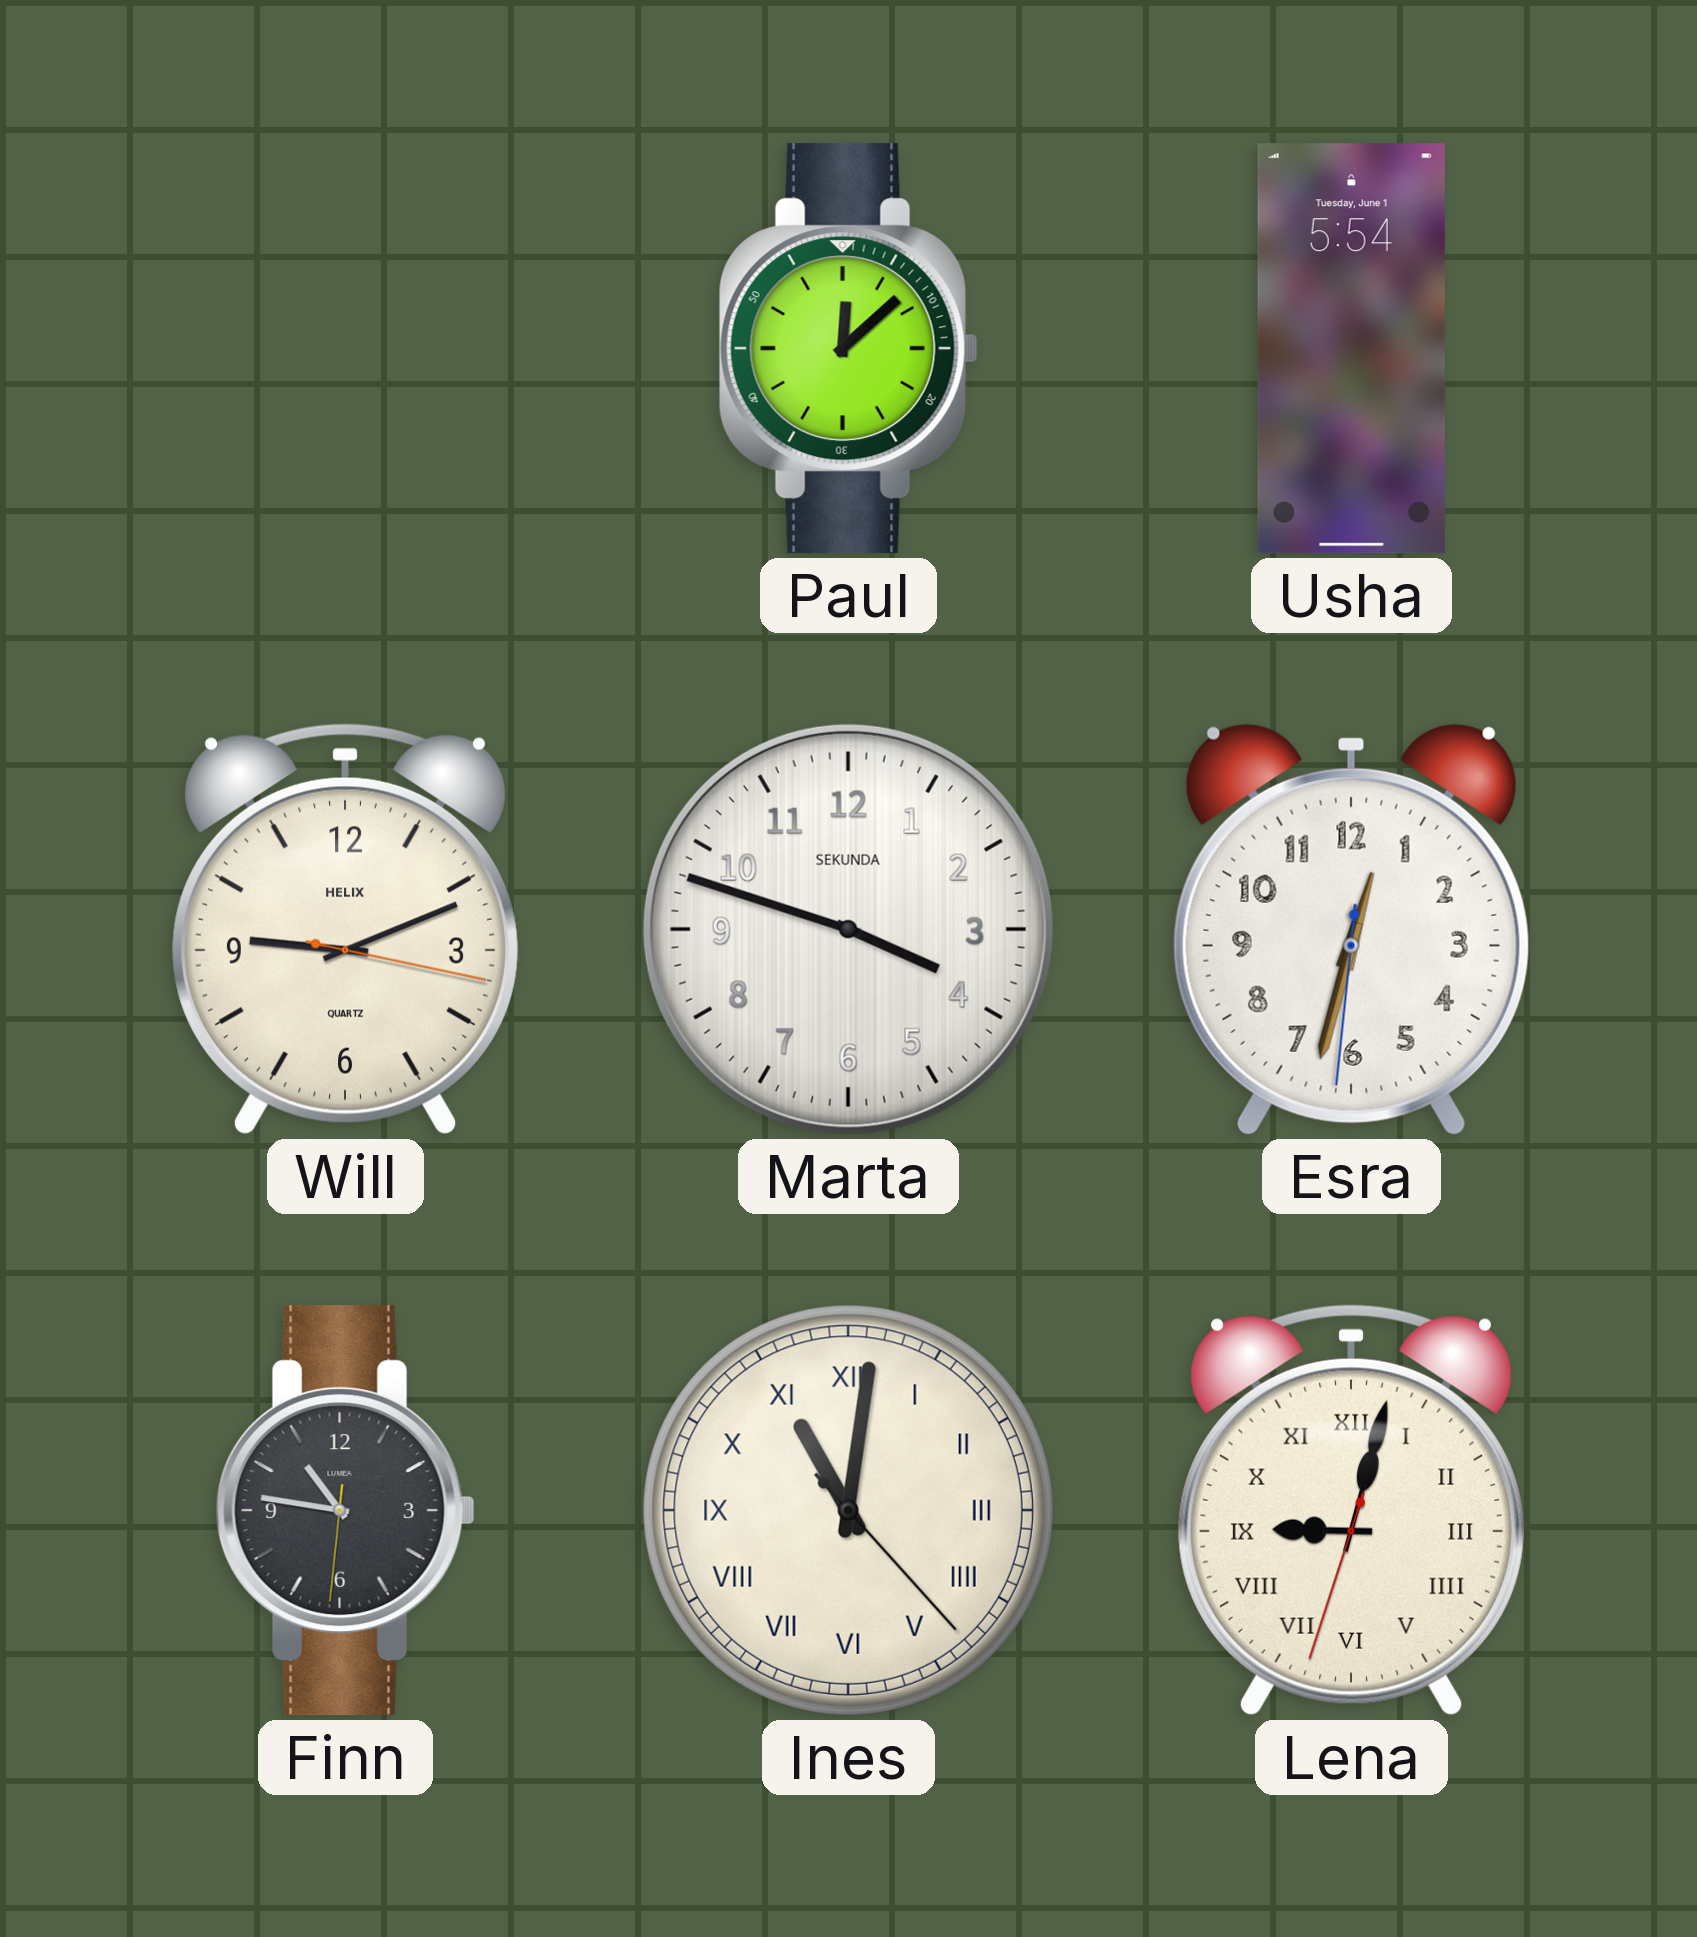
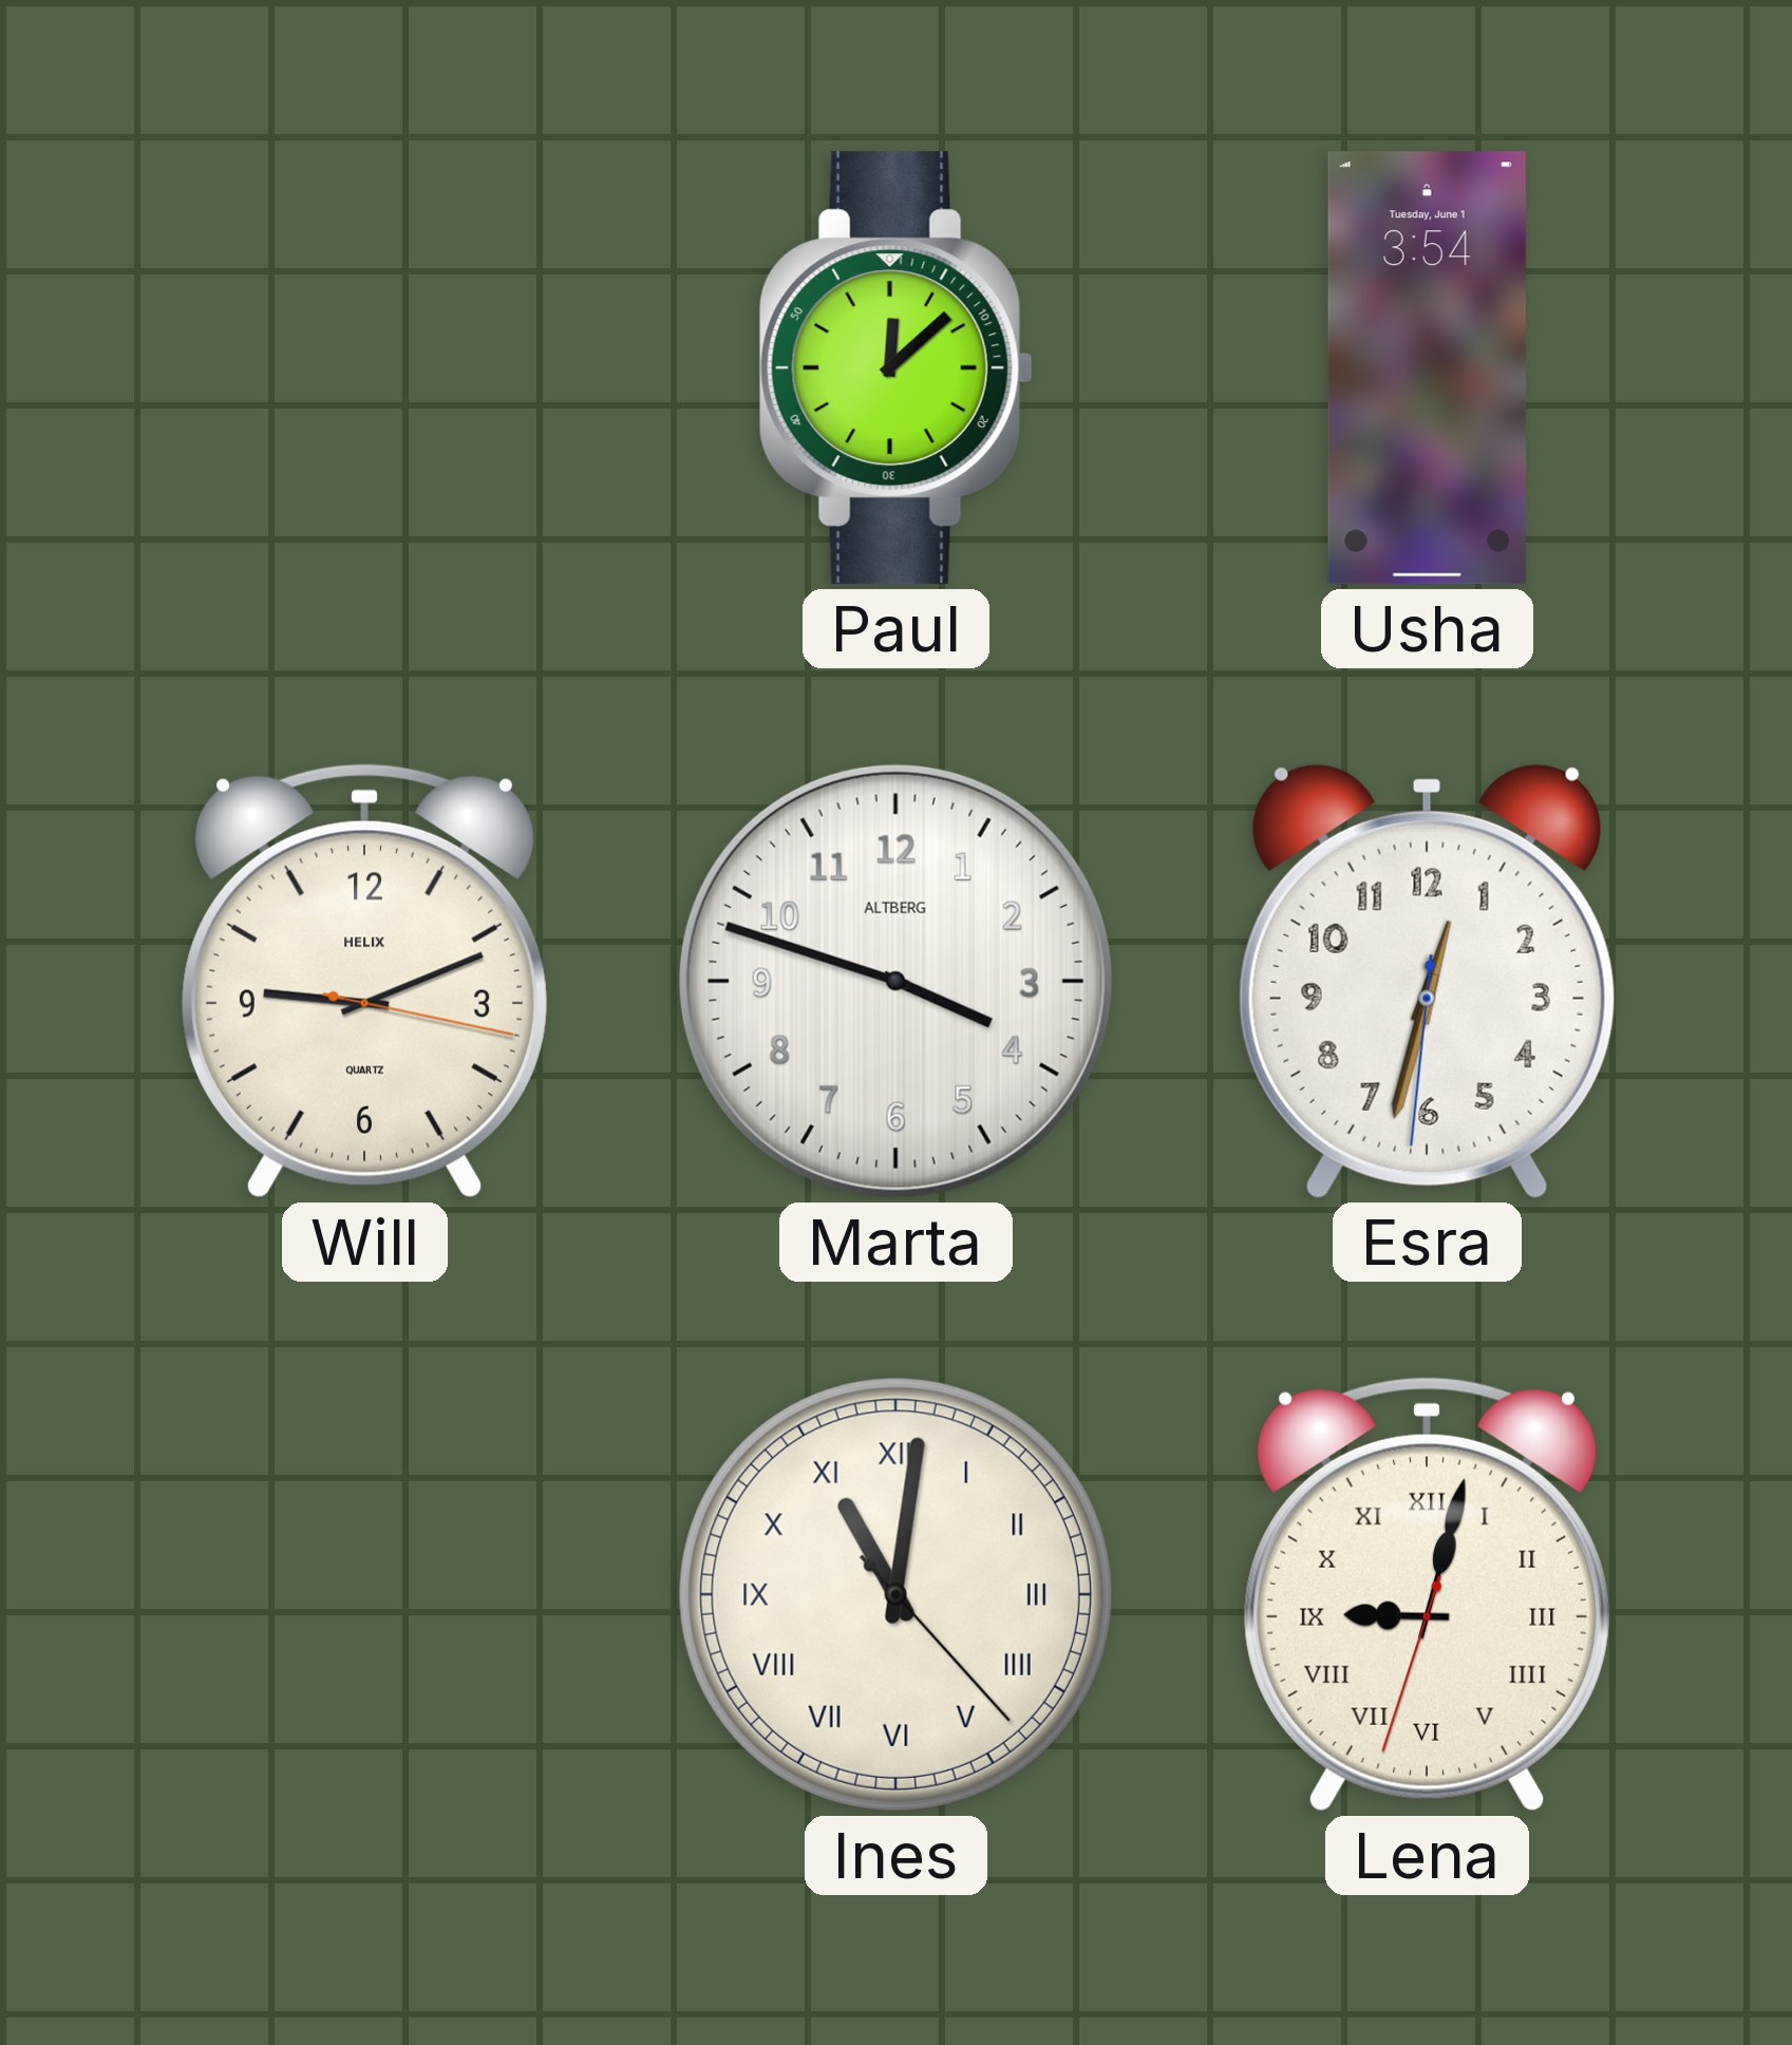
Usha: 5:54 -> 3:54
Marta brand: SEKUNDA -> ALTBERG
Finn: 10:46 -> none
